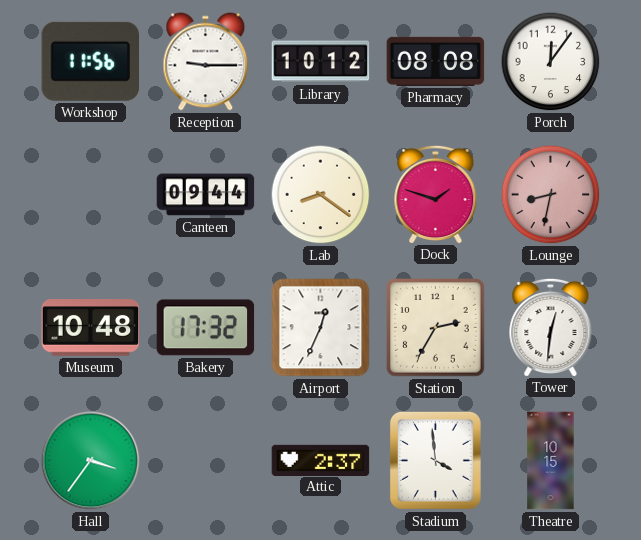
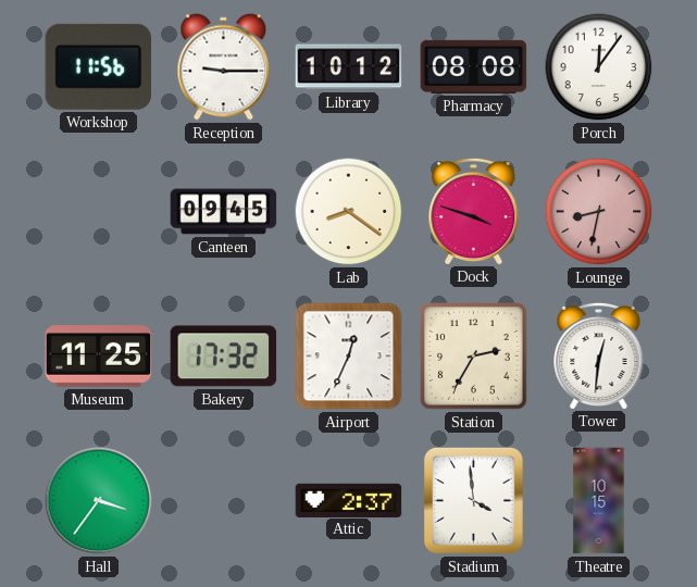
Canteen: 09:44 -> 09:45
Dock: 1:48 -> 3:48
Museum: 10:48 -> 11:25
